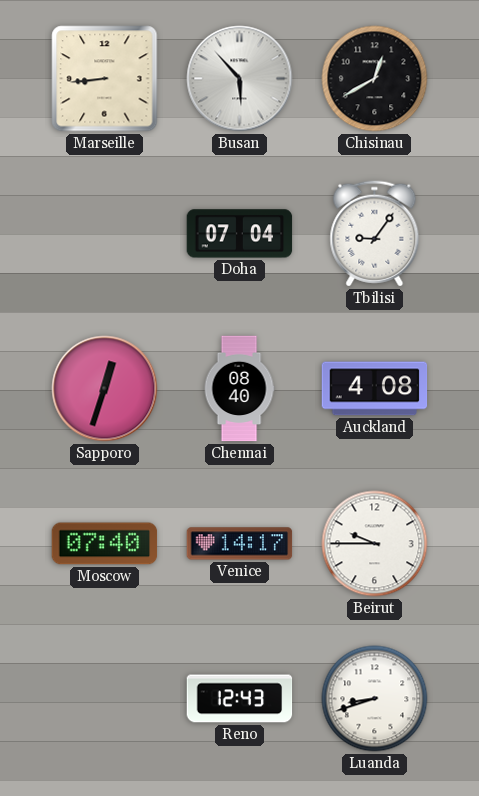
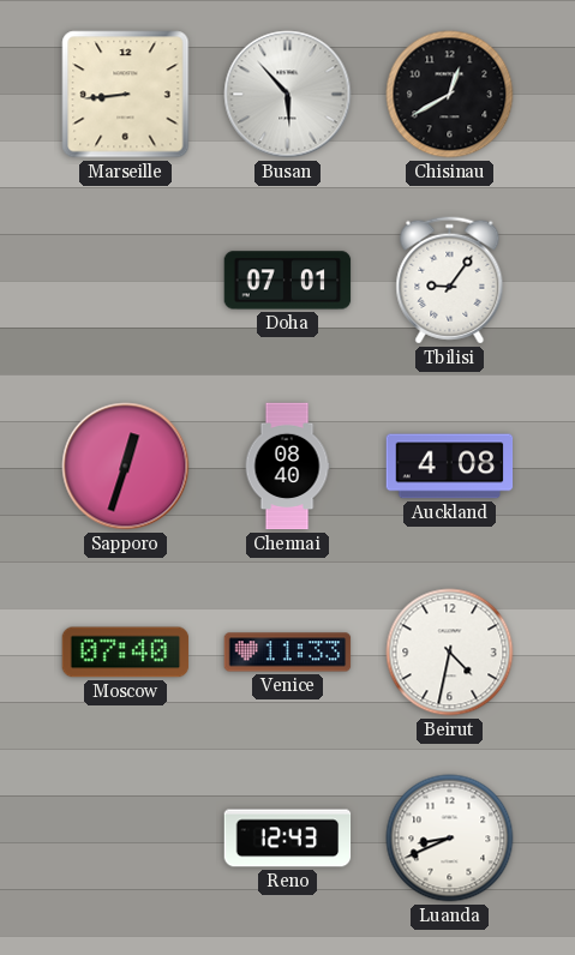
Doha: 07:04 -> 07:01
Venice: 14:17 -> 11:33
Beirut: 9:45 -> 4:32
Luanda: 8:42 -> 8:41
